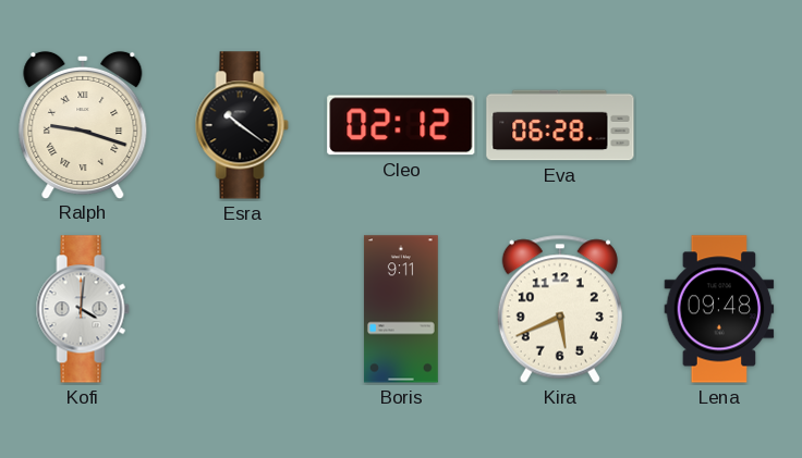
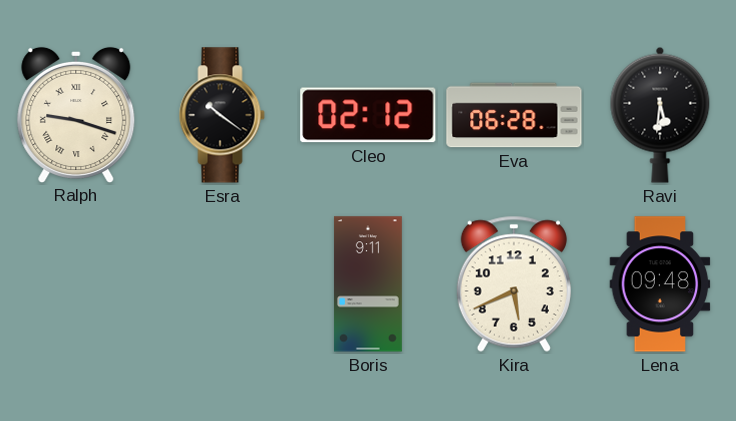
Ravi: none -> 5:31
Kofi: 4:01 -> none
